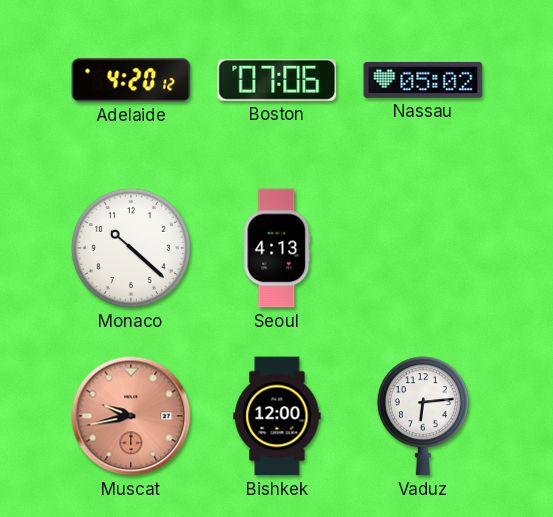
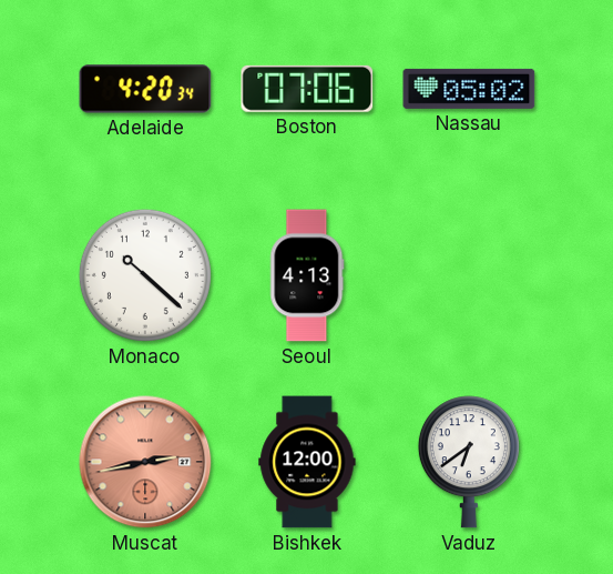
Adelaide: 4:20:12 -> 4:20:34
Muscat: 9:43 -> 2:43
Vaduz: 6:14 -> 6:39
